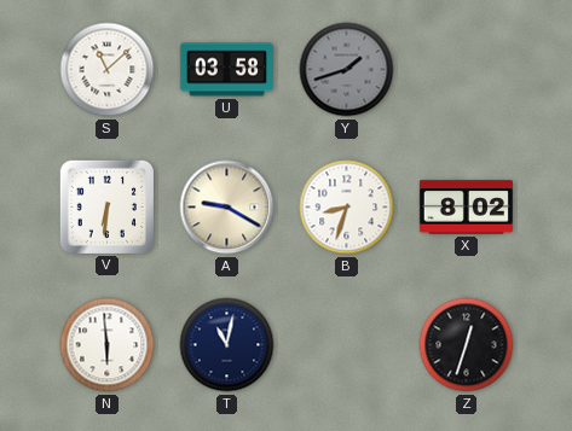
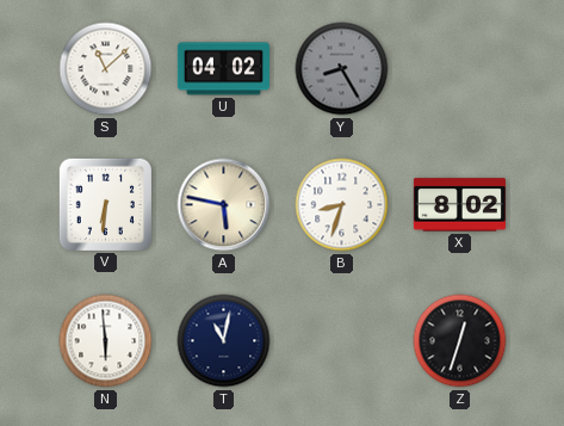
U: 03:58 -> 04:02
Y: 1:42 -> 8:25
A: 9:20 -> 5:47
